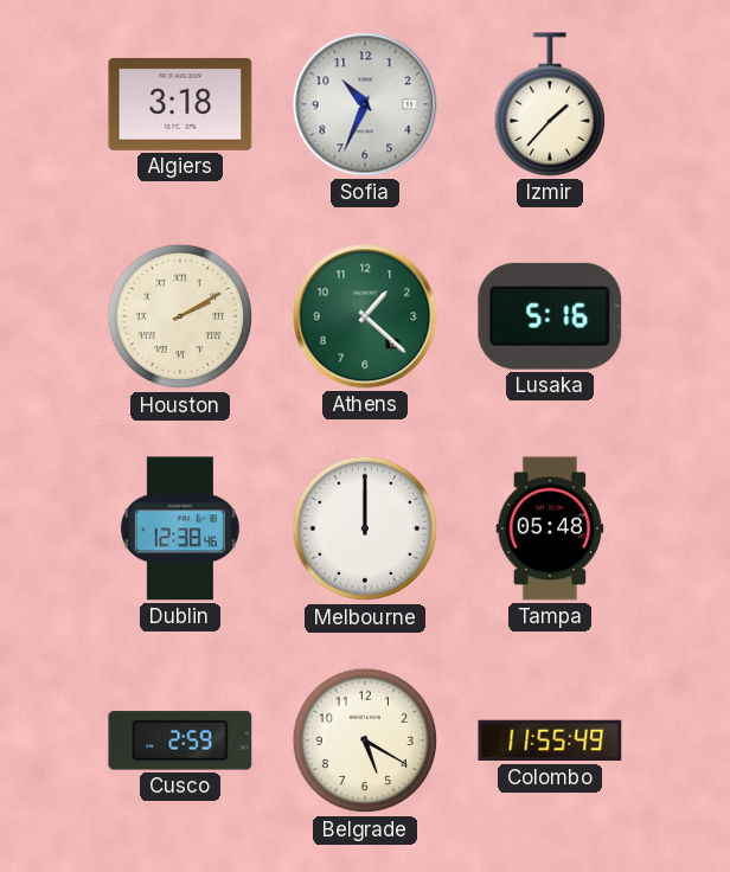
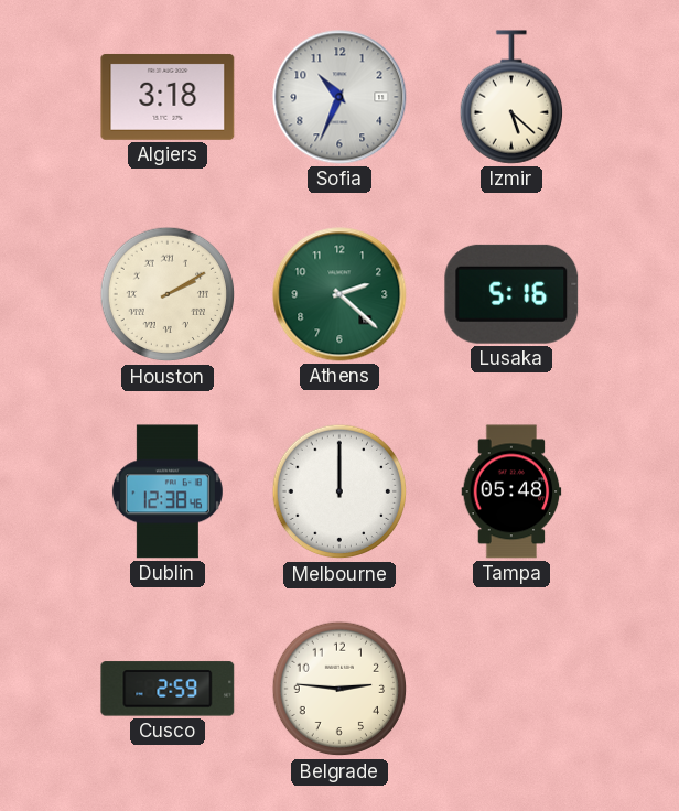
Izmir: 1:37 -> 5:22
Athens: 1:22 -> 2:22
Belgrade: 5:20 -> 2:46
Colombo: 11:55 -> none
